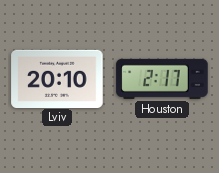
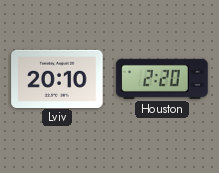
Houston: 2:17 -> 2:20
